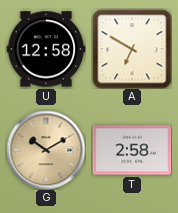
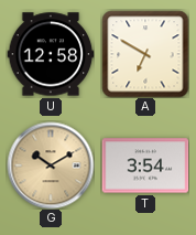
T: 2:58 -> 3:54
